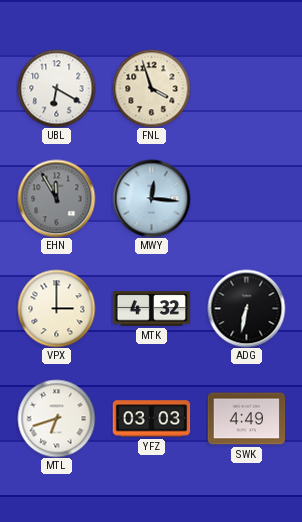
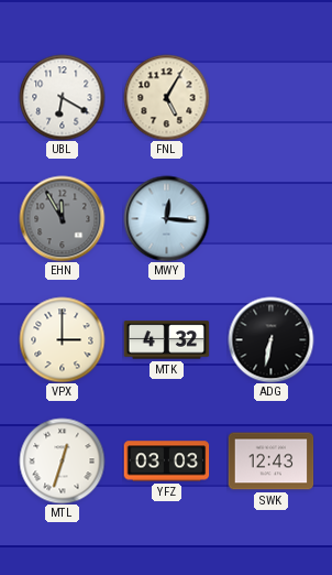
FNL: 3:57 -> 5:05
MTL: 6:42 -> 12:33
SWK: 4:49 -> 12:43
